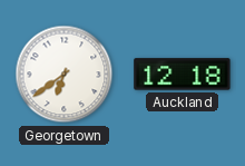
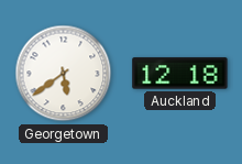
Georgetown: 6:39 -> 5:39
